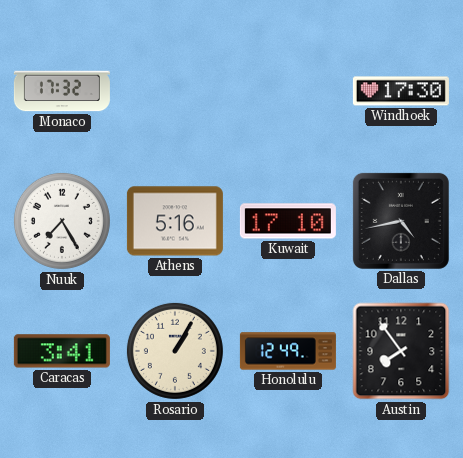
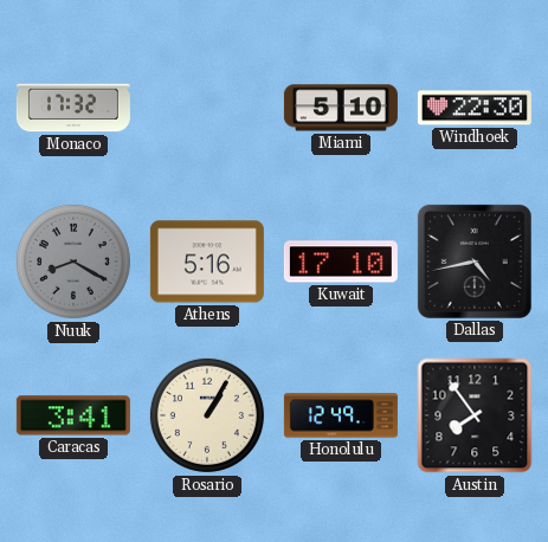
Miami: none -> 5:10
Windhoek: 17:30 -> 22:30
Nuuk: 7:25 -> 8:20
Nuuk dial: white -> grey
